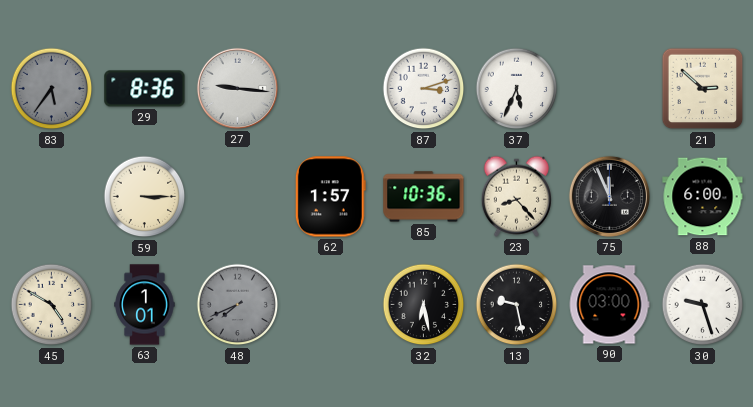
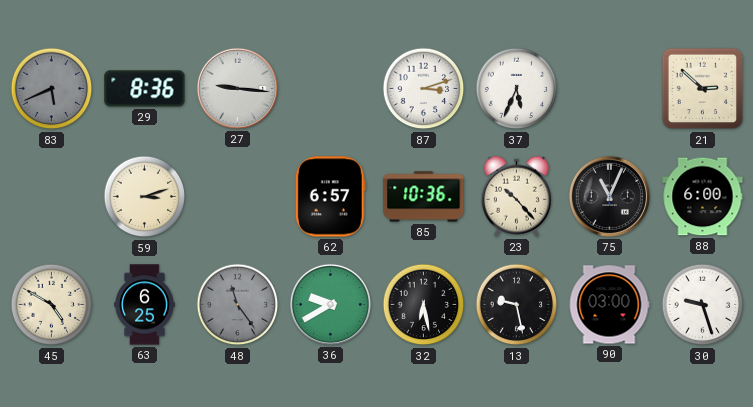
83: 5:36 -> 5:41
59: 3:15 -> 3:12
62: 1:57 -> 6:57
23: 8:23 -> 10:23
75: 11:56 -> 11:04
63: 1:01 -> 6:25
48: 7:41 -> 11:24
36: none -> 9:40
